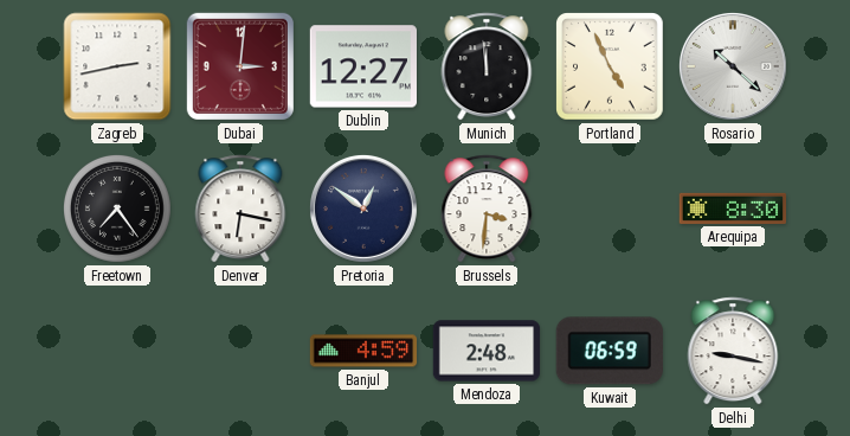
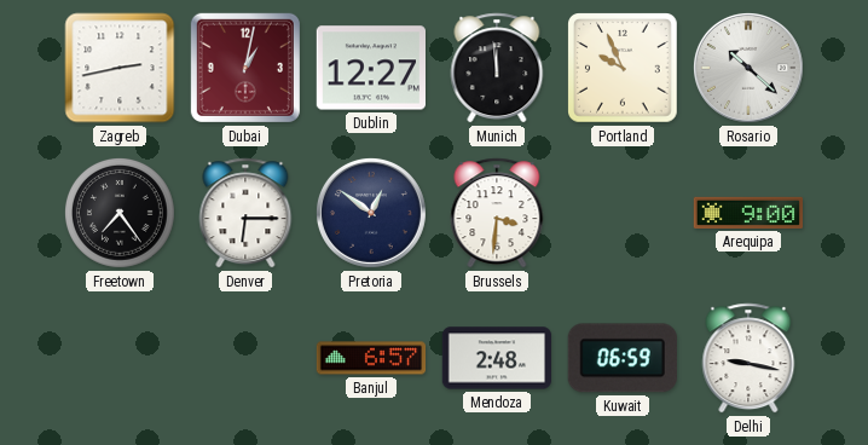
Dubai: 3:01 -> 1:02
Portland: 4:56 -> 9:56
Denver: 6:17 -> 6:15
Arequipa: 8:30 -> 9:00
Banjul: 4:59 -> 6:57
